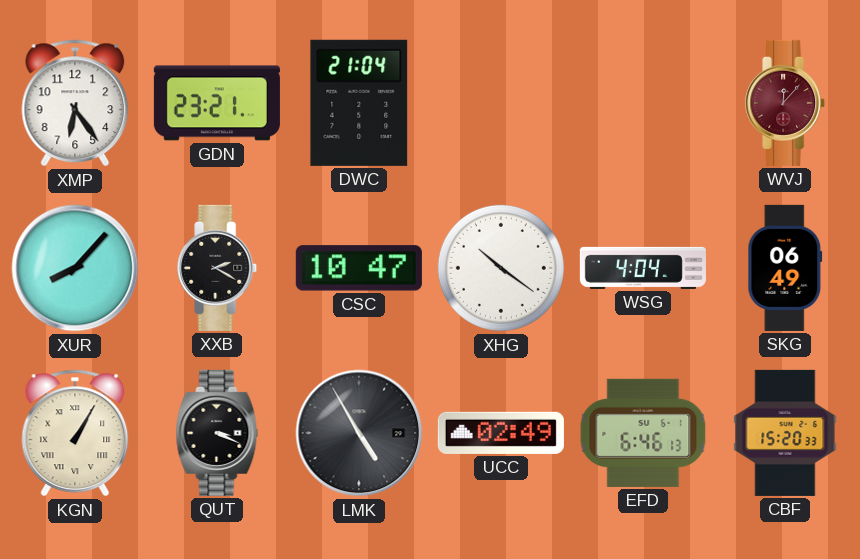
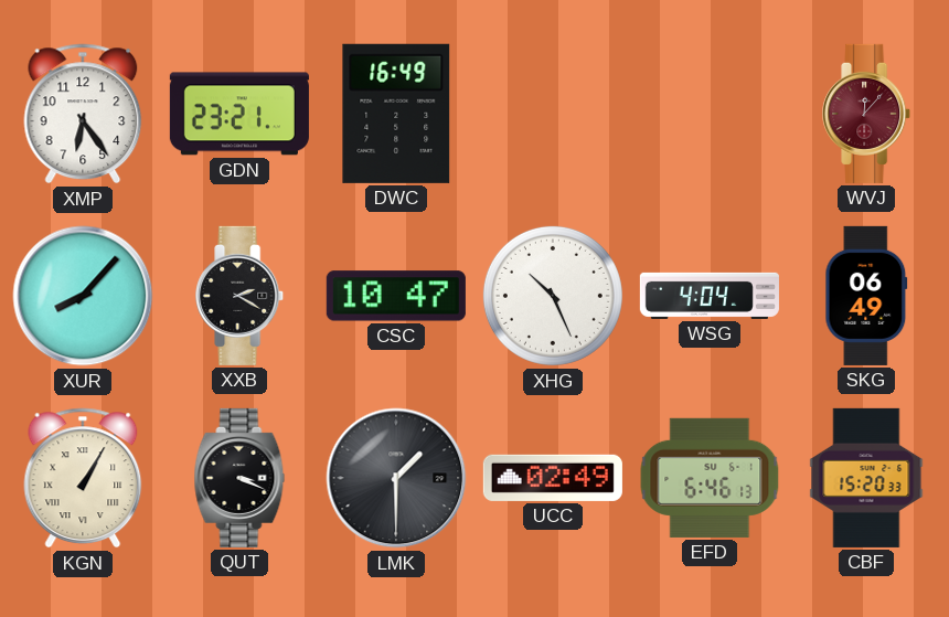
DWC: 21:04 -> 16:49
XHG: 10:21 -> 10:26
LMK: 4:55 -> 1:30
